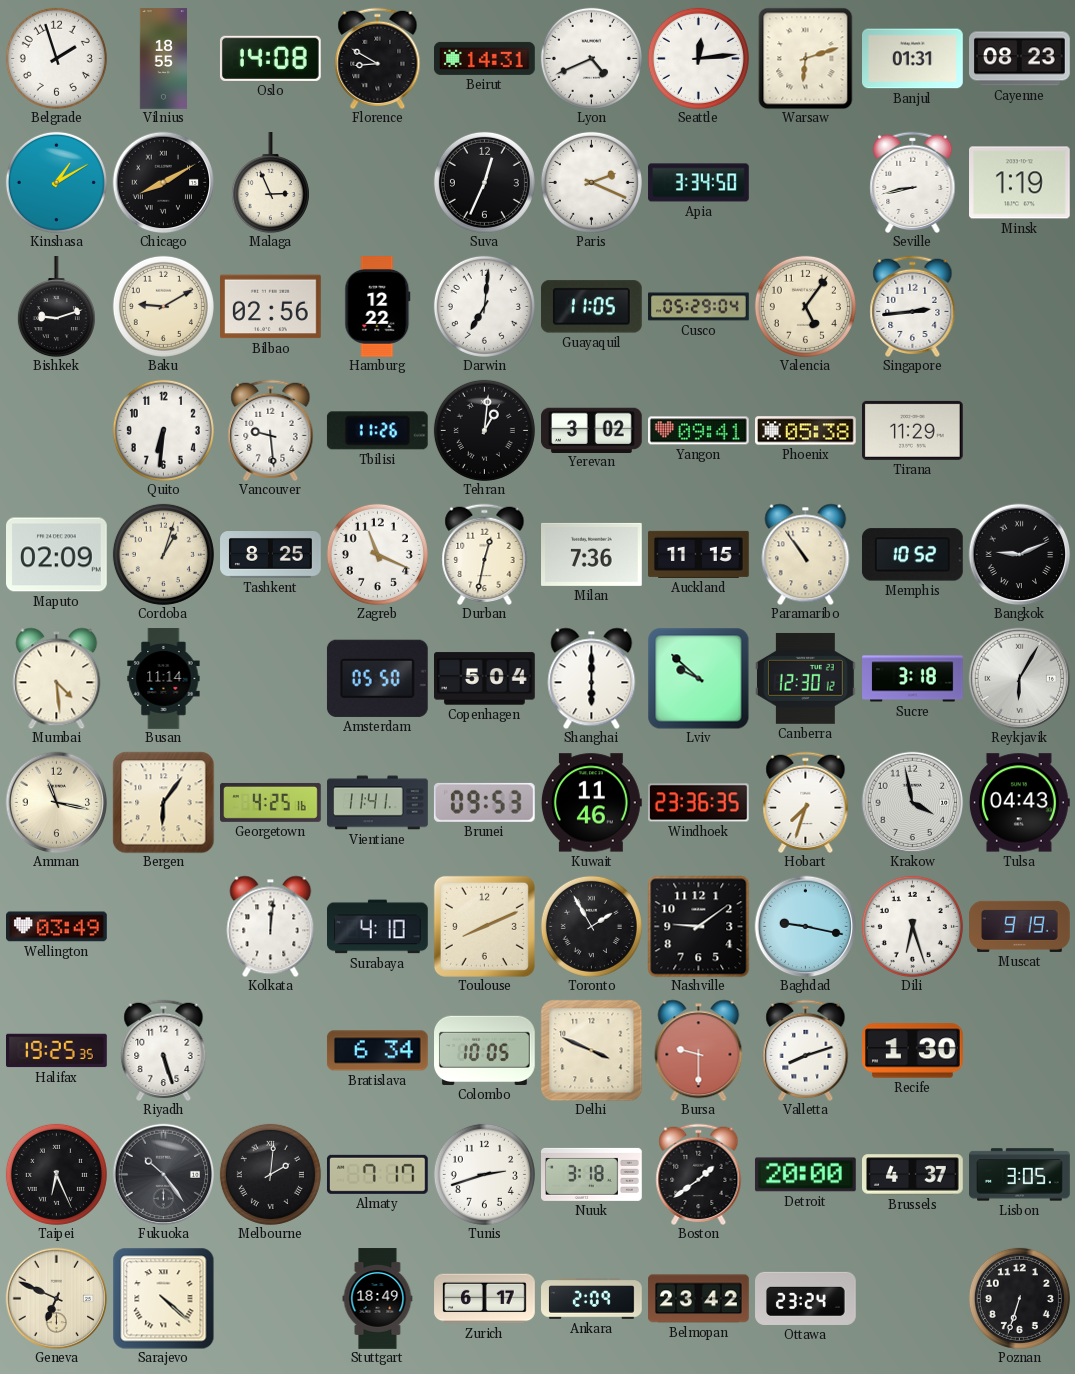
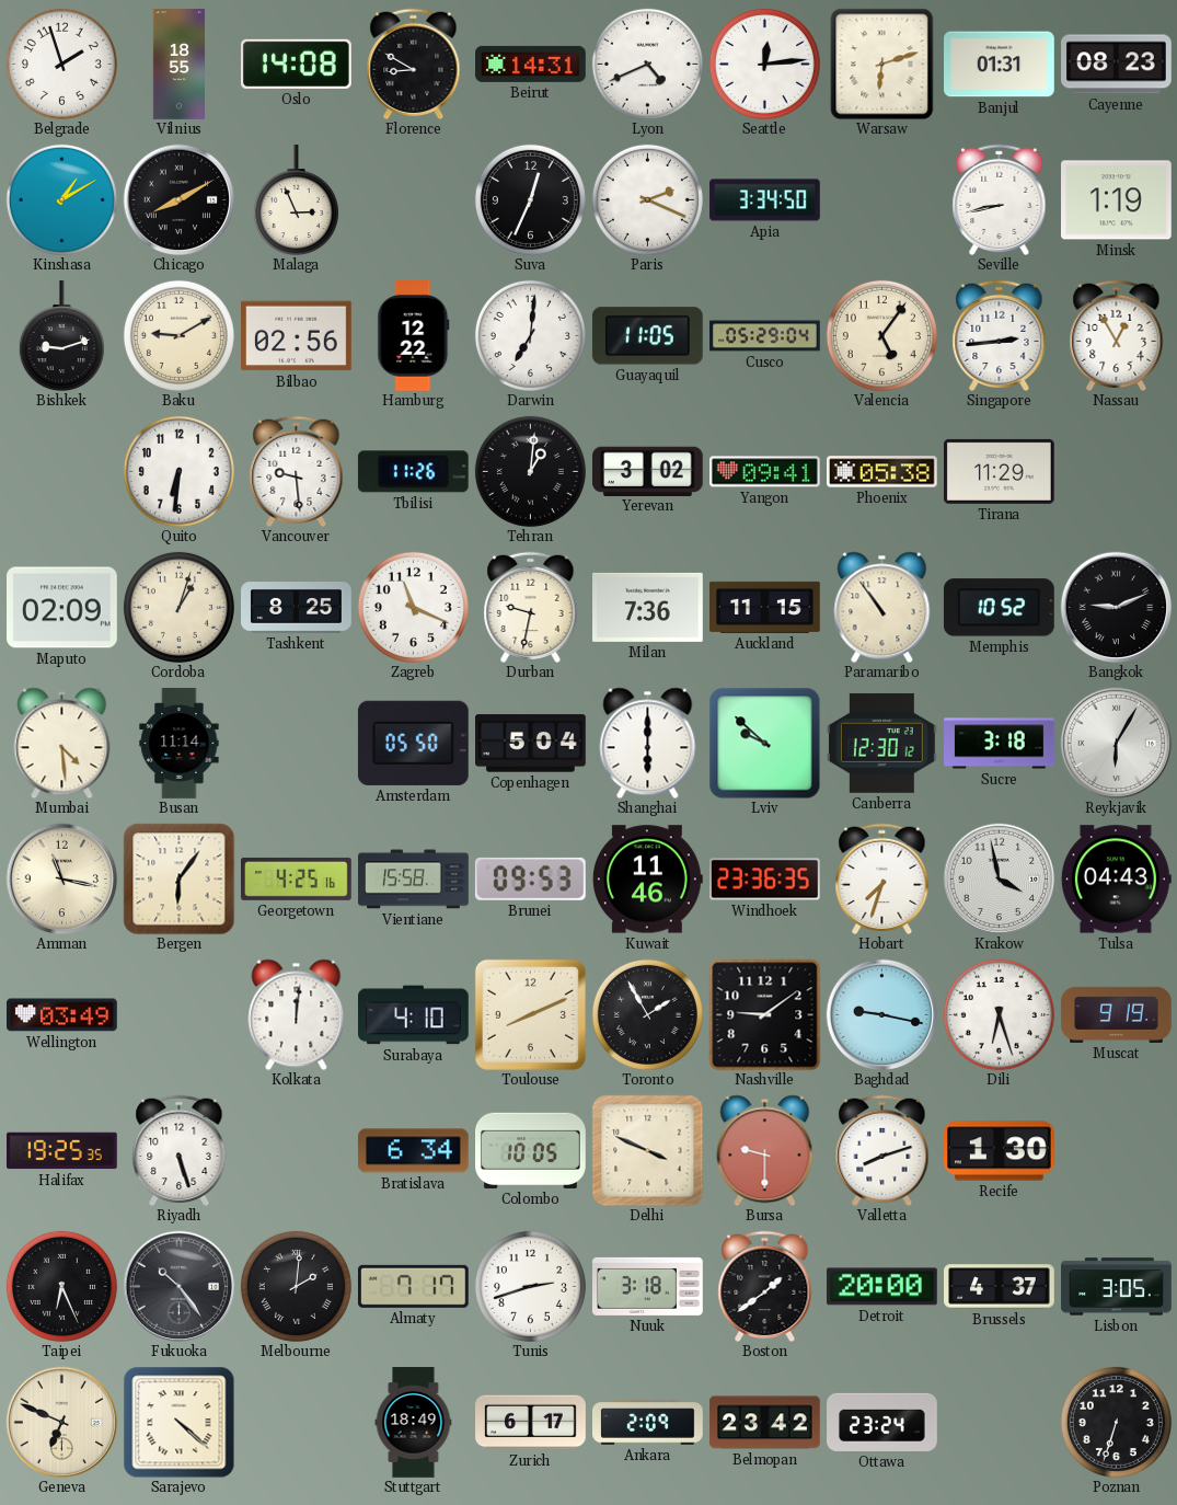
Nassau: none -> 12:55
Durban: 12:32 -> 9:32
Vientiane: 11:41 -> 15:58
